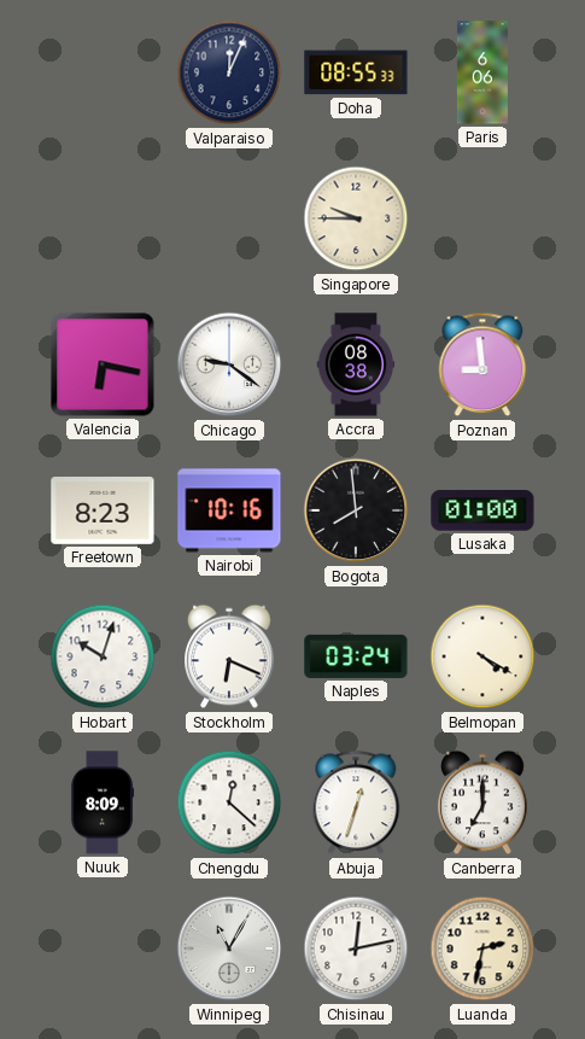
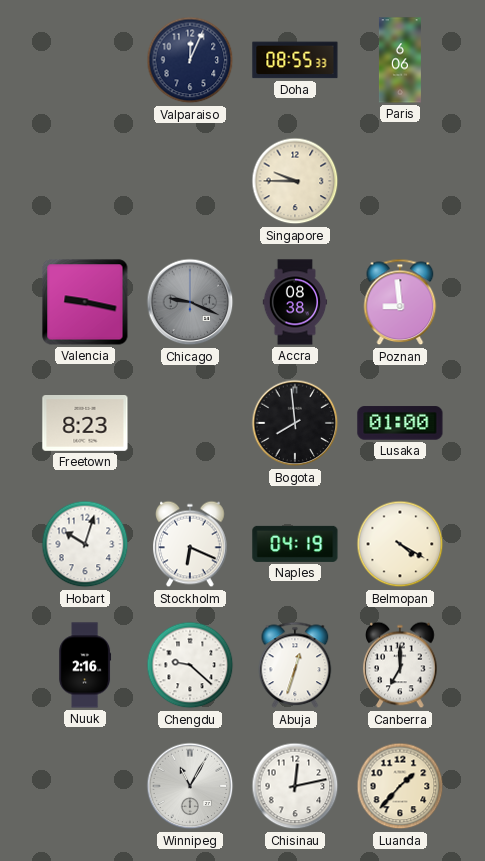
Valencia: 6:17 -> 9:17
Chicago: 9:21 -> 9:19
Chicago dial: white -> grey
Nairobi: 10:16 -> none
Naples: 03:24 -> 04:19
Nuuk: 8:09 -> 2:16
Chengdu: 12:22 -> 9:22
Luanda: 2:32 -> 1:37
